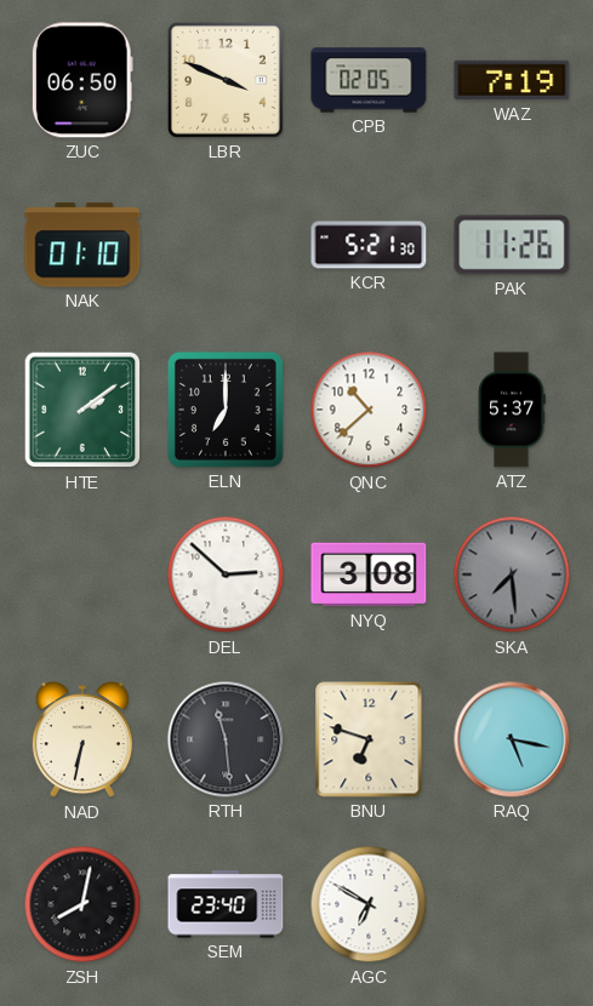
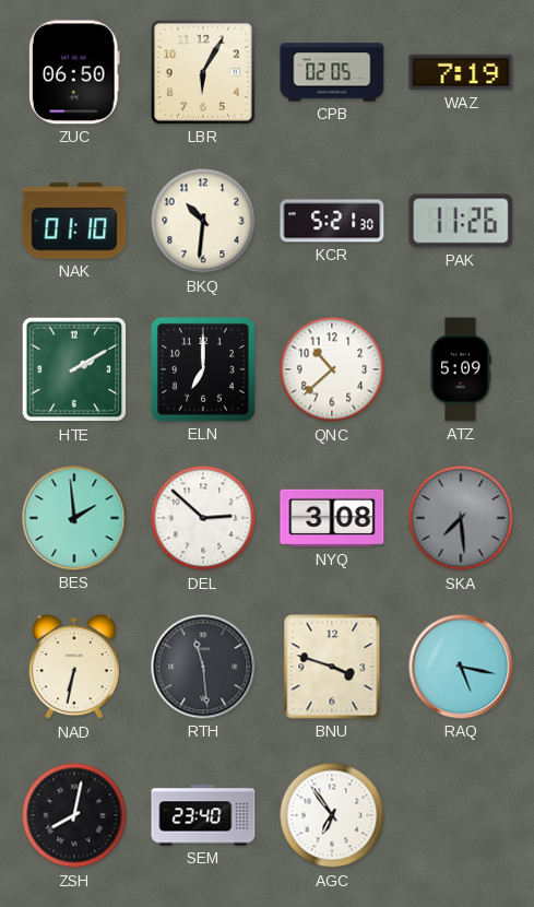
LBR: 3:49 -> 6:05
BKQ: none -> 10:31
HTE: 2:09 -> 2:10
ATZ: 5:37 -> 5:09
BES: none -> 1:59
BNU: 6:48 -> 3:48
AGC: 6:50 -> 6:54
